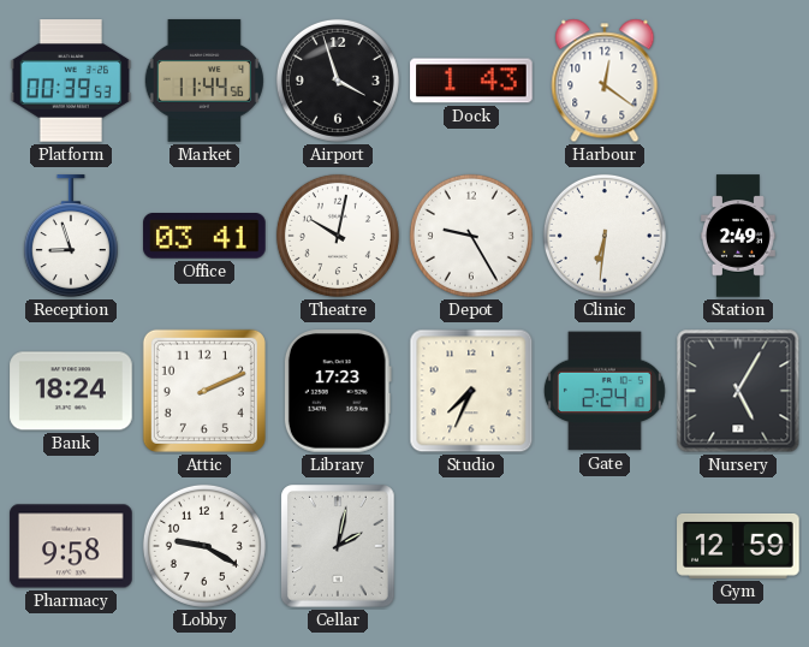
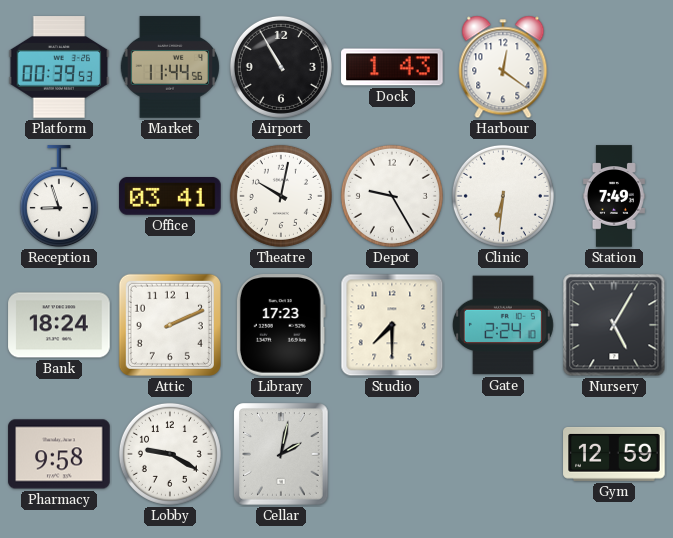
Airport: 3:57 -> 10:55
Station: 2:49 -> 7:49
Studio: 7:34 -> 7:30
